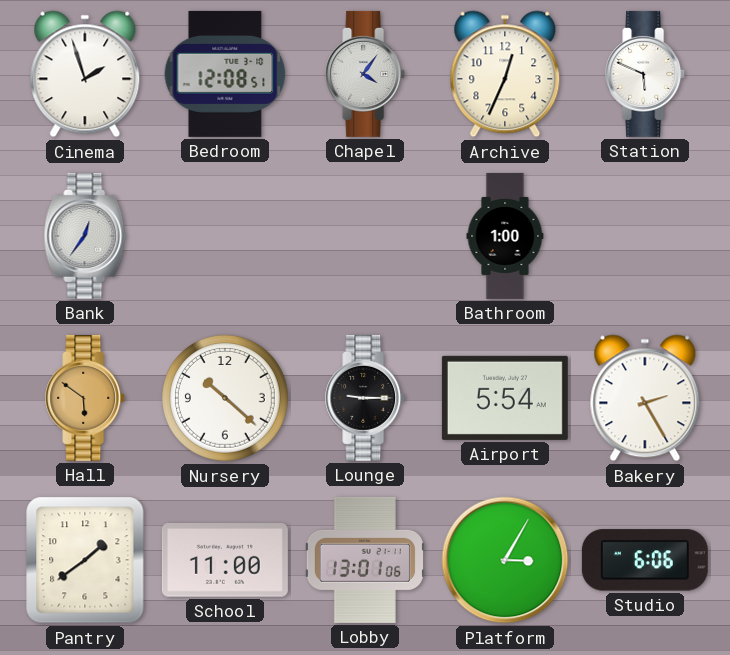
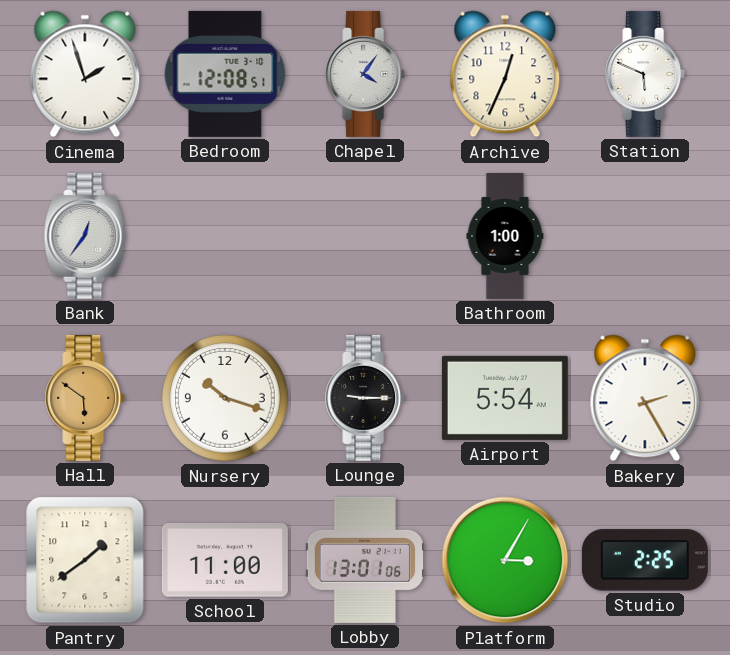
Nursery: 10:22 -> 10:18
Studio: 6:06 -> 2:25
